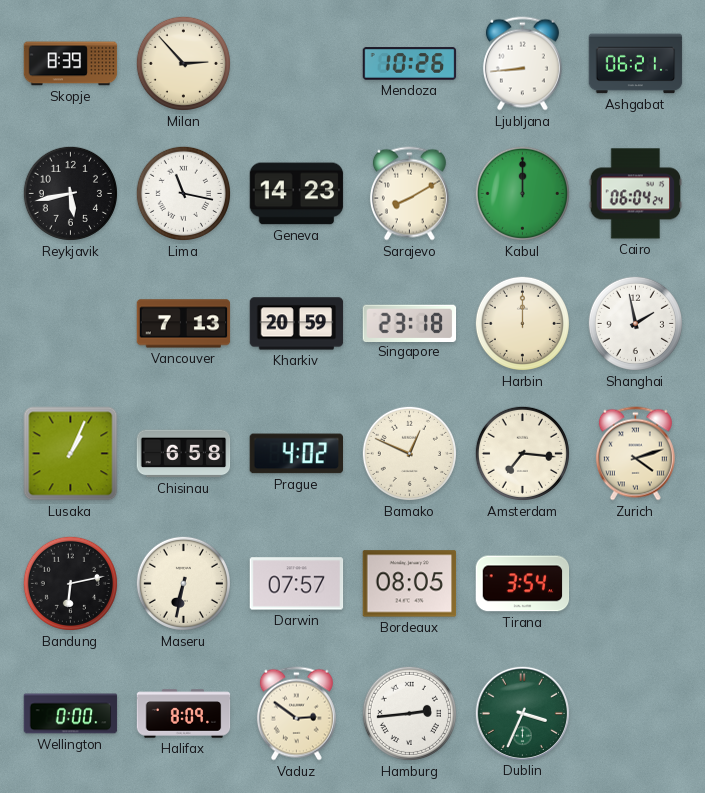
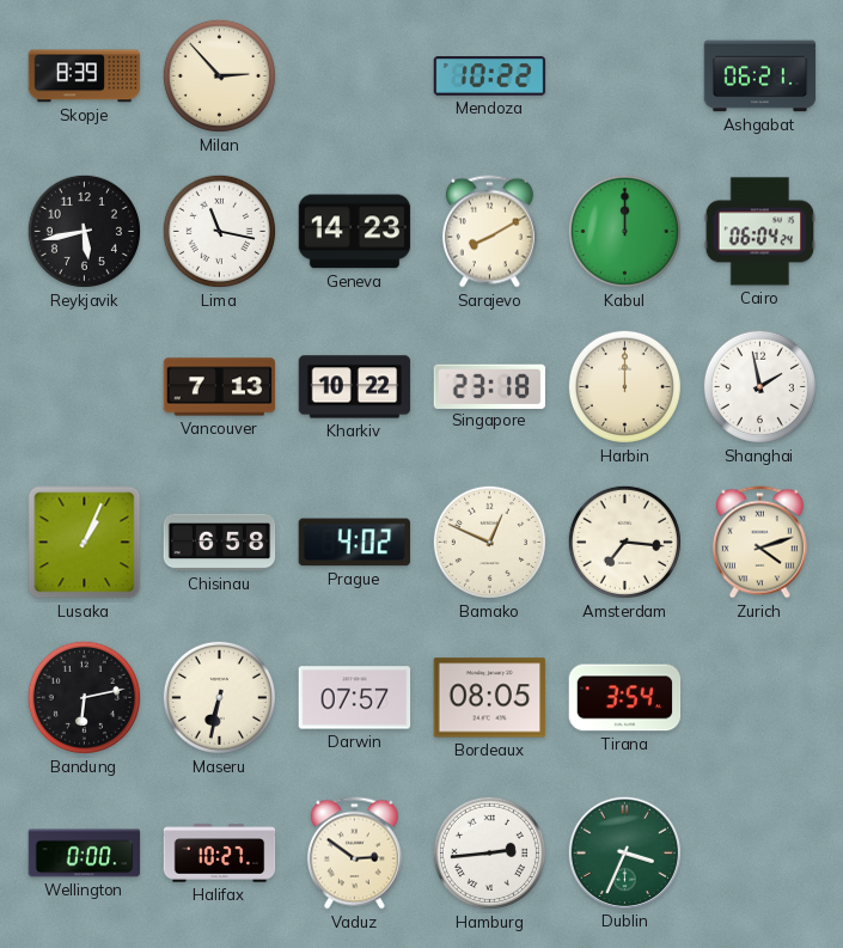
Mendoza: 10:26 -> 10:22
Ljubljana: 8:44 -> none
Kharkiv: 20:59 -> 10:22
Halifax: 8:09 -> 10:27
